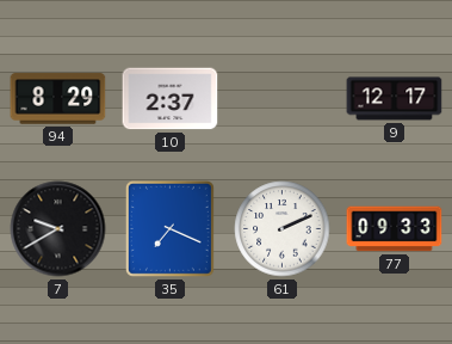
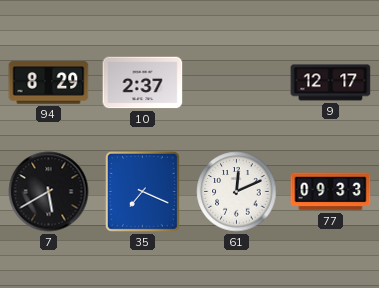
7: 9:40 -> 5:40
61: 2:11 -> 12:11
